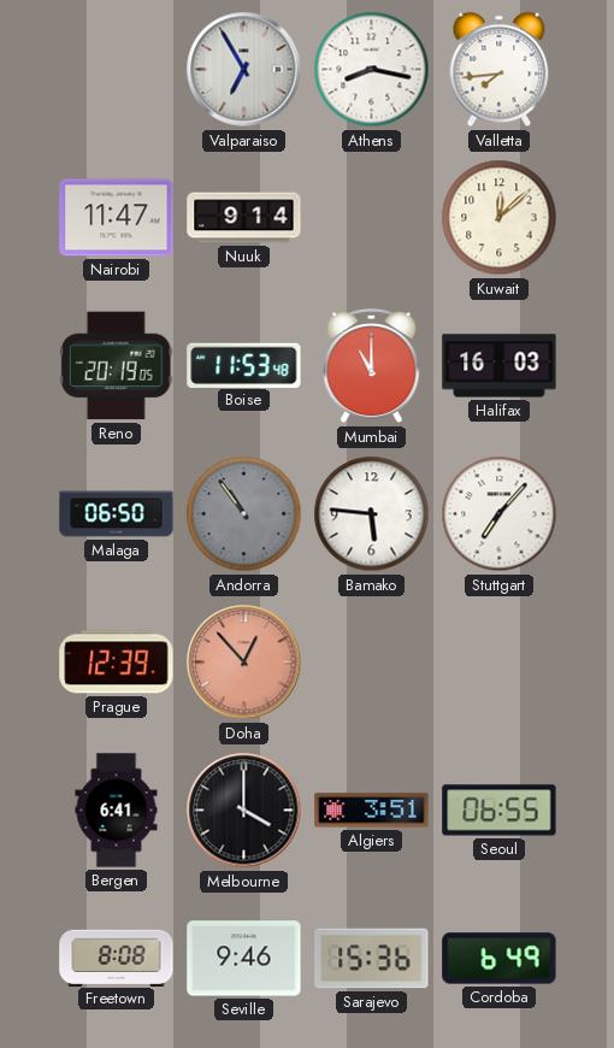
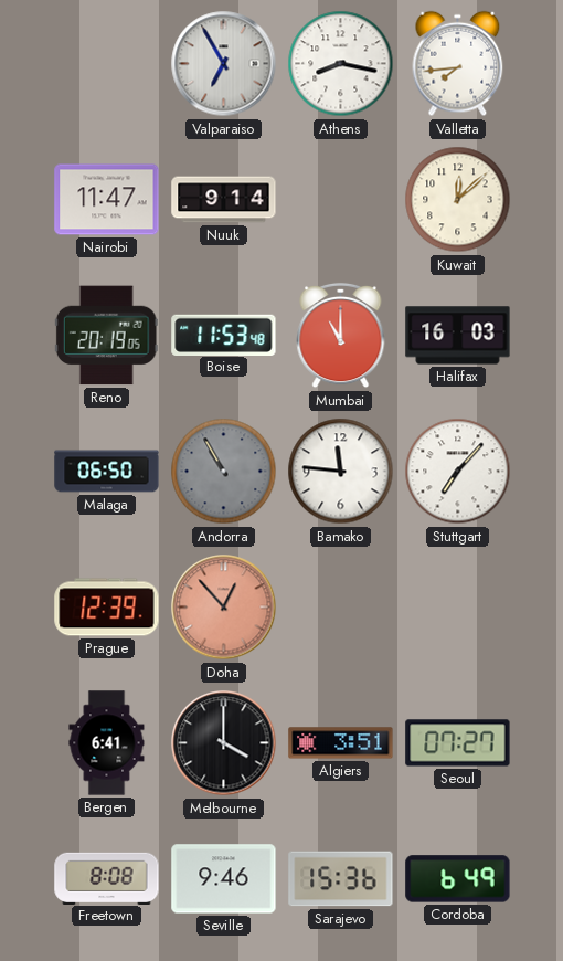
Andorra: 10:54 -> 10:55
Bamako: 5:46 -> 11:46
Seoul: 06:55 -> 07:27
